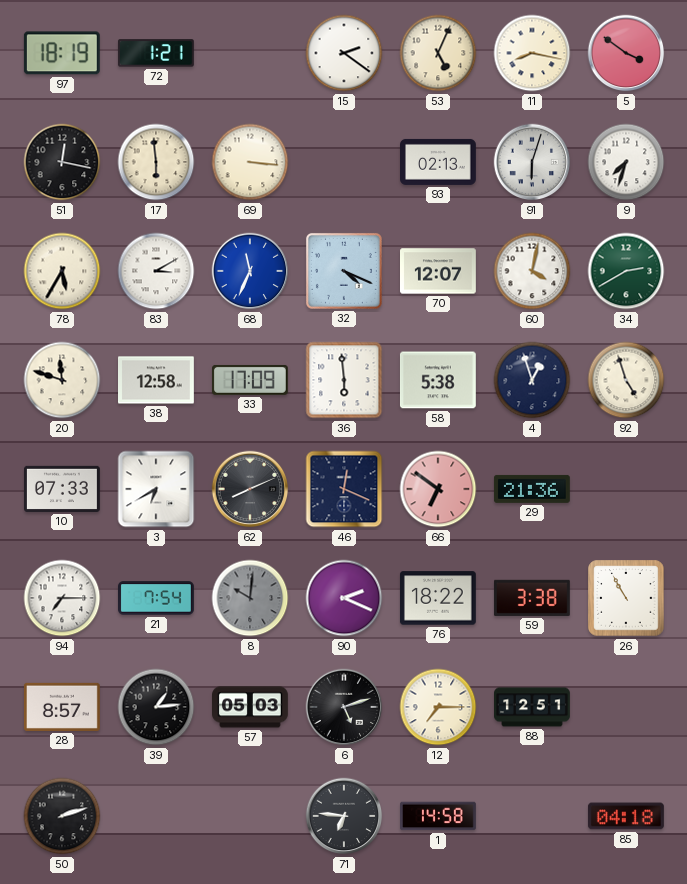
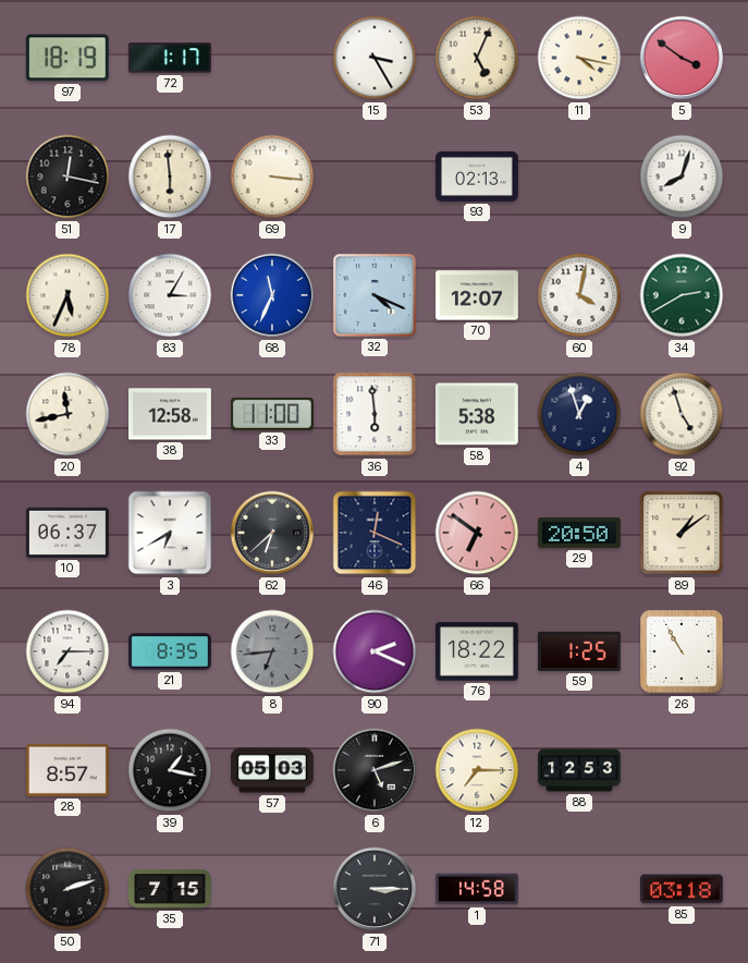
72: 1:21 -> 1:17
15: 2:21 -> 3:25
11: 8:17 -> 4:17
91: 6:03 -> none
9: 7:33 -> 8:03
78: 5:35 -> 5:34
83: 3:10 -> 3:05
20: 11:48 -> 11:43
33: 17:09 -> 11:00
10: 07:33 -> 06:37
62: 8:11 -> 6:38
29: 21:36 -> 20:50
89: none -> 1:09
21: 7:54 -> 8:35
8: 10:01 -> 6:44
59: 3:38 -> 1:25
39: 1:14 -> 1:17
88: 12:51 -> 12:53
35: none -> 7:15
71: 6:46 -> 3:15
85: 04:18 -> 03:18
